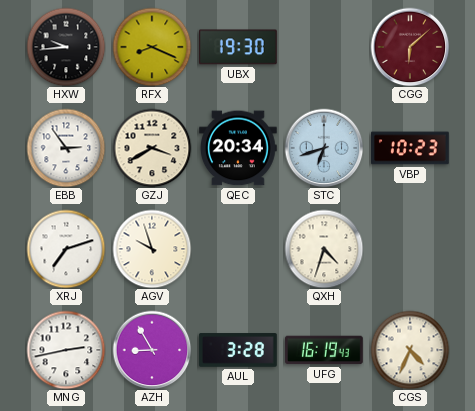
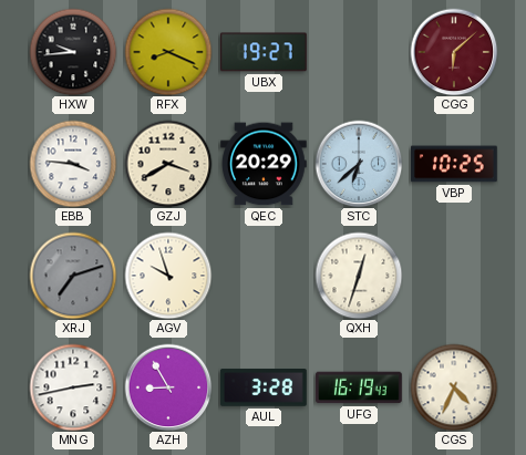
UBX: 19:30 -> 19:27
EBB: 2:54 -> 3:46
QEC: 20:34 -> 20:29
STC: 6:42 -> 6:38
VBP: 10:23 -> 10:25
XRJ dial: white -> grey
QXH: 4:33 -> 12:33
